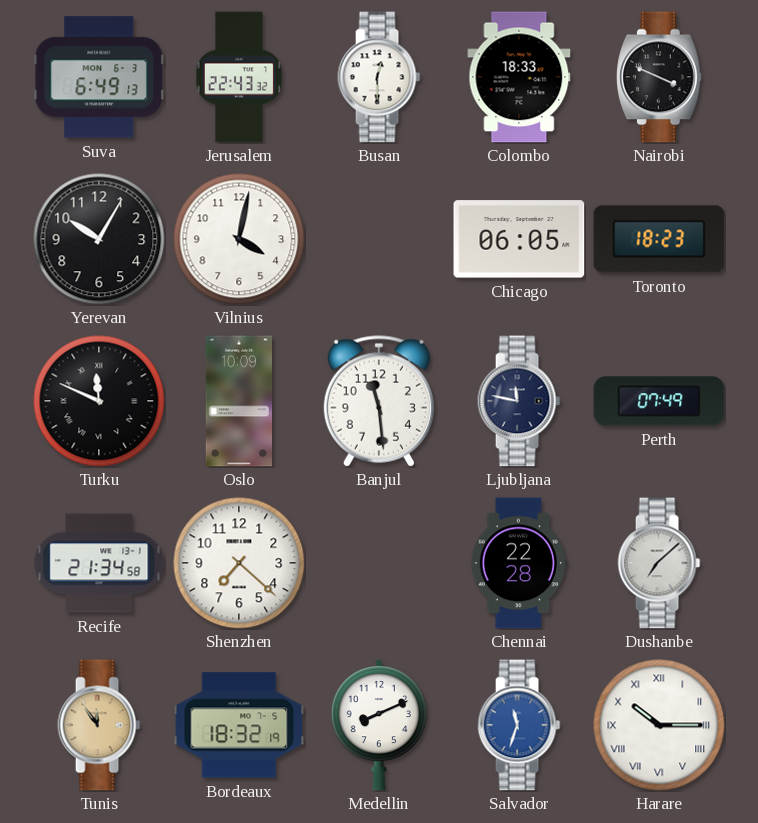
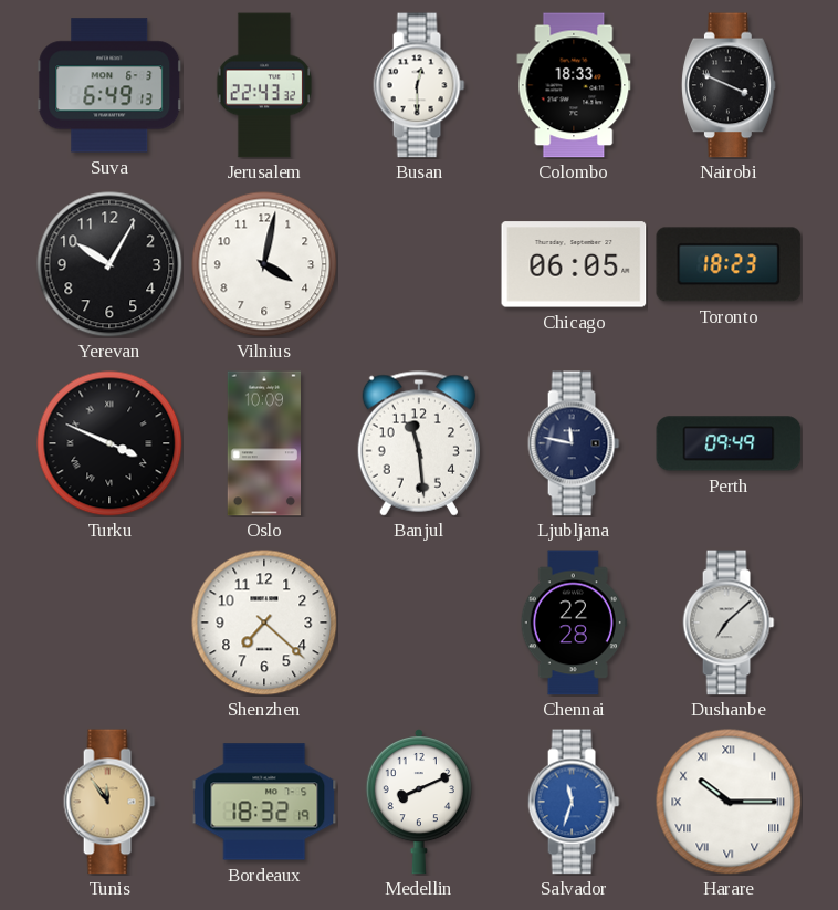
Turku: 11:49 -> 3:49
Perth: 07:49 -> 09:49
Recife: 21:34 -> none
